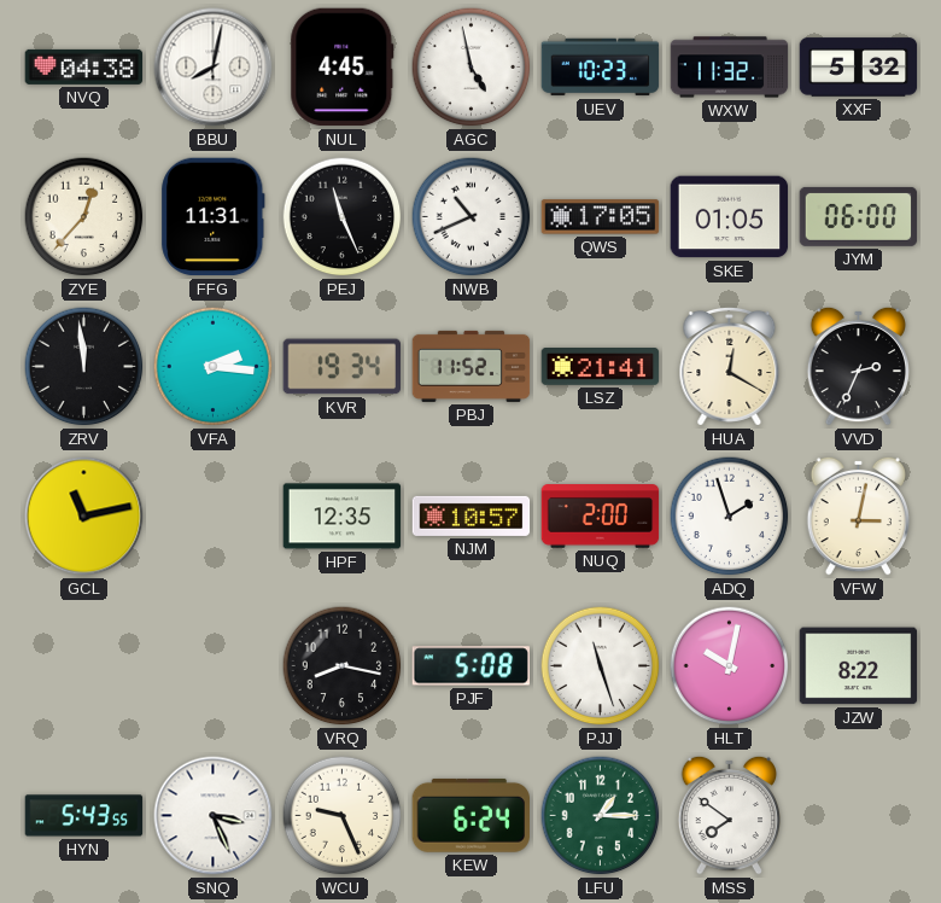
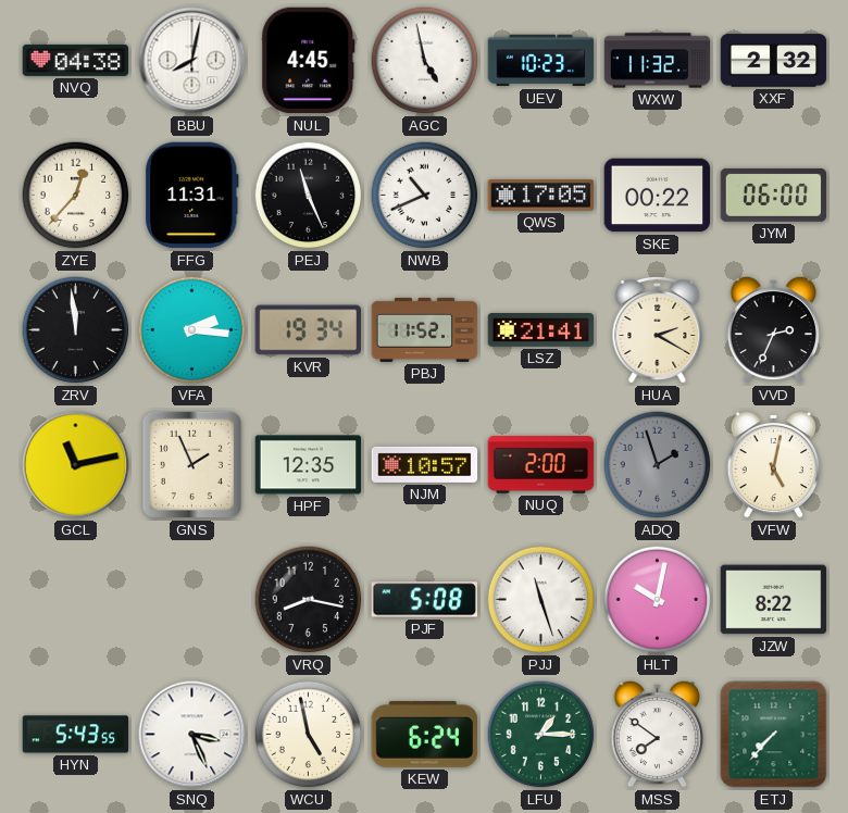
XXF: 5:32 -> 2:32
SKE: 01:05 -> 00:22
HUA: 12:20 -> 2:20
GNS: none -> 1:56
ADQ dial: white -> grey
VFW: 3:02 -> 5:02
WCU: 9:26 -> 4:58
ETJ: none -> 7:37
